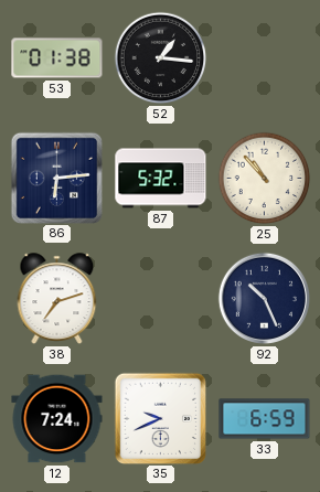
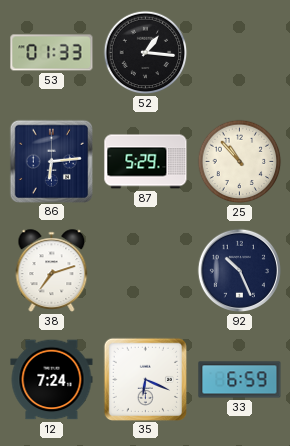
53: 01:38 -> 01:33
87: 5:32 -> 5:29
35: 9:41 -> 6:19
